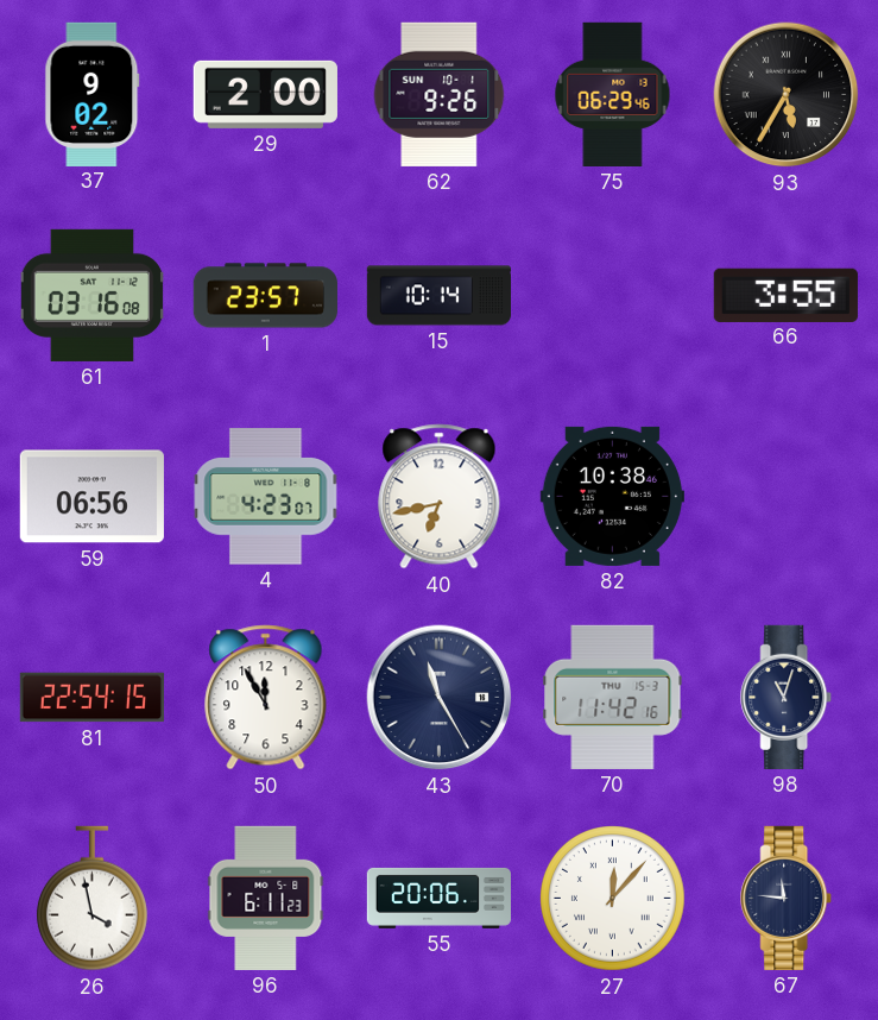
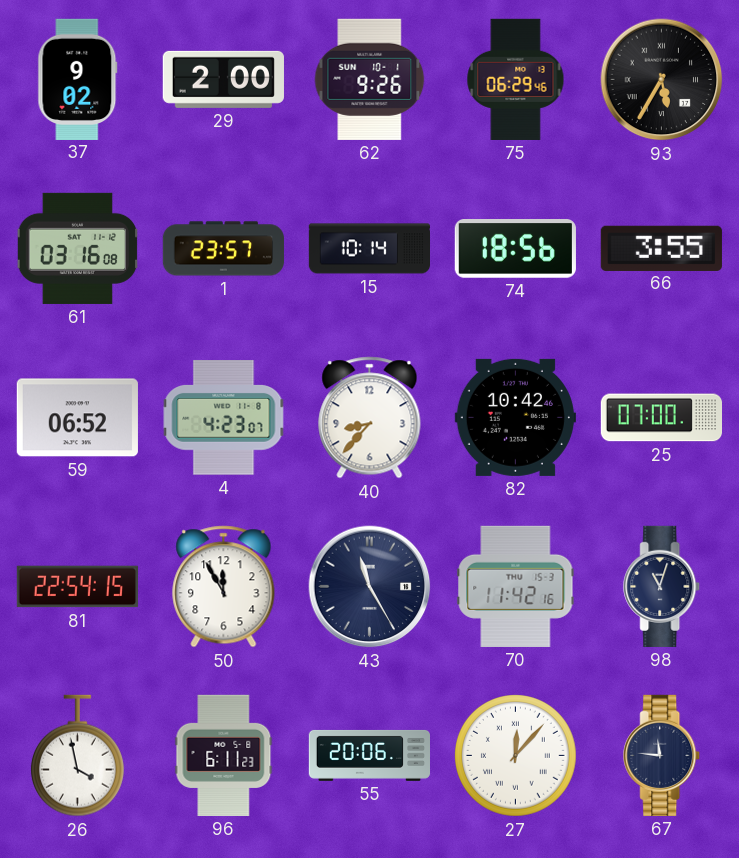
74: none -> 18:56
59: 06:56 -> 06:52
40: 6:43 -> 8:37
82: 10:38 -> 10:42
25: none -> 07:00
